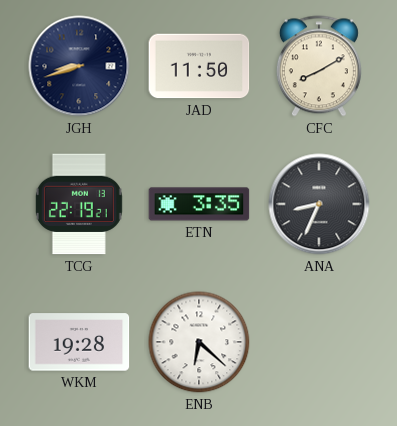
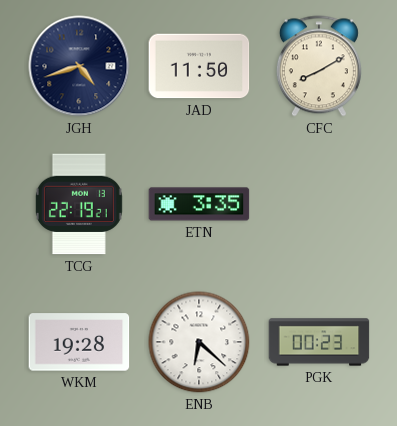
JGH: 8:42 -> 4:42
ANA: 8:34 -> none
PGK: none -> 00:23
